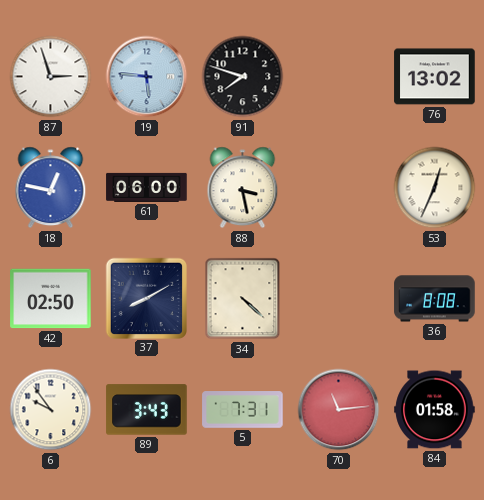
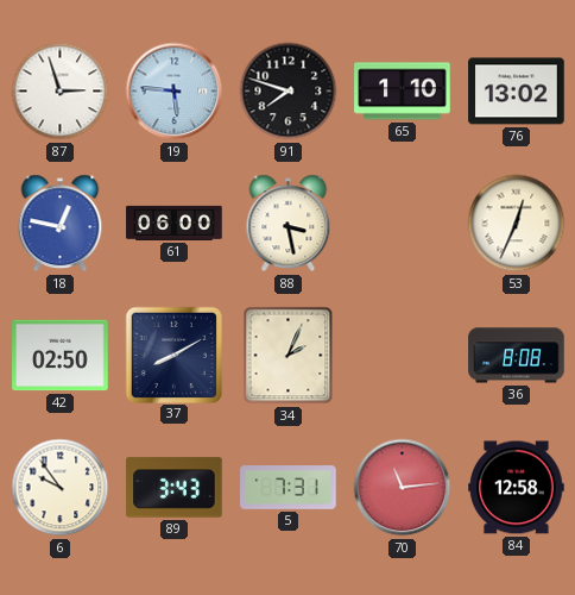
65: none -> 1:10
34: 4:22 -> 2:04
84: 01:58 -> 12:58
